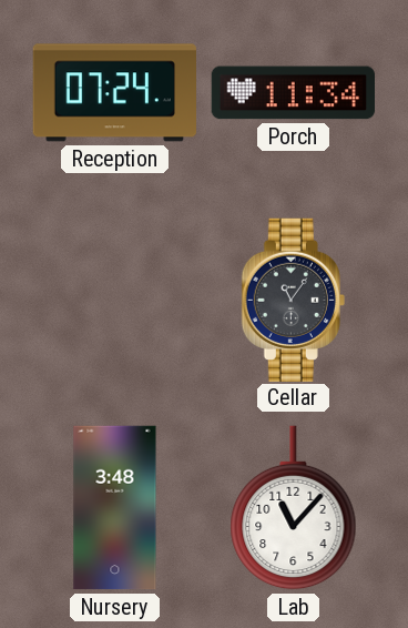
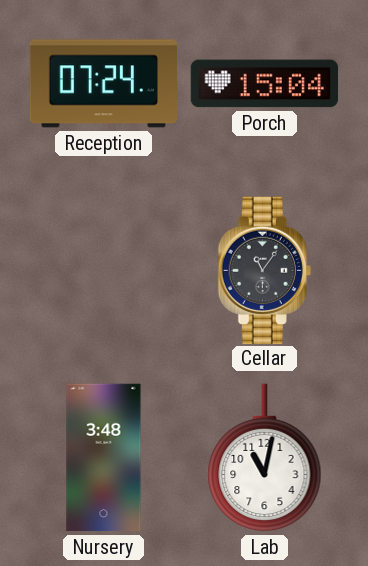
Porch: 11:34 -> 15:04
Lab: 11:07 -> 11:02
